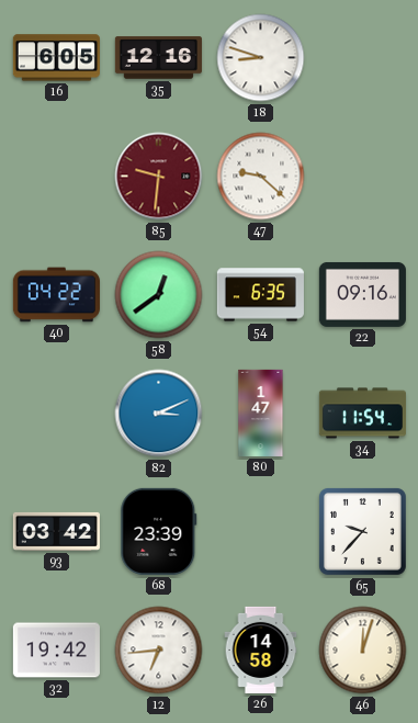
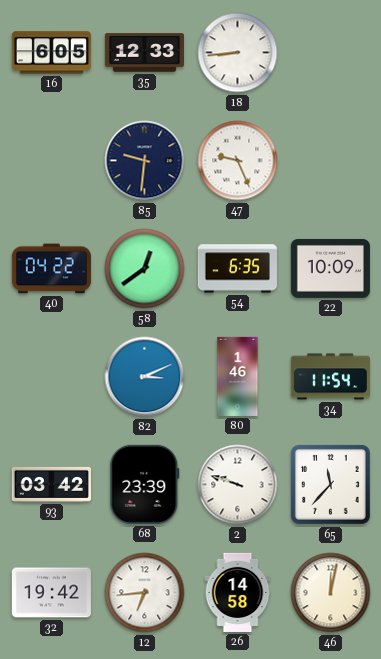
35: 12:16 -> 12:33
18: 8:48 -> 8:44
85 dial: burgundy -> navy
47: 9:22 -> 9:26
22: 09:16 -> 10:09
80: 1:47 -> 1:46
2: none -> 9:48
65: 9:37 -> 11:37
46: 12:03 -> 12:02
